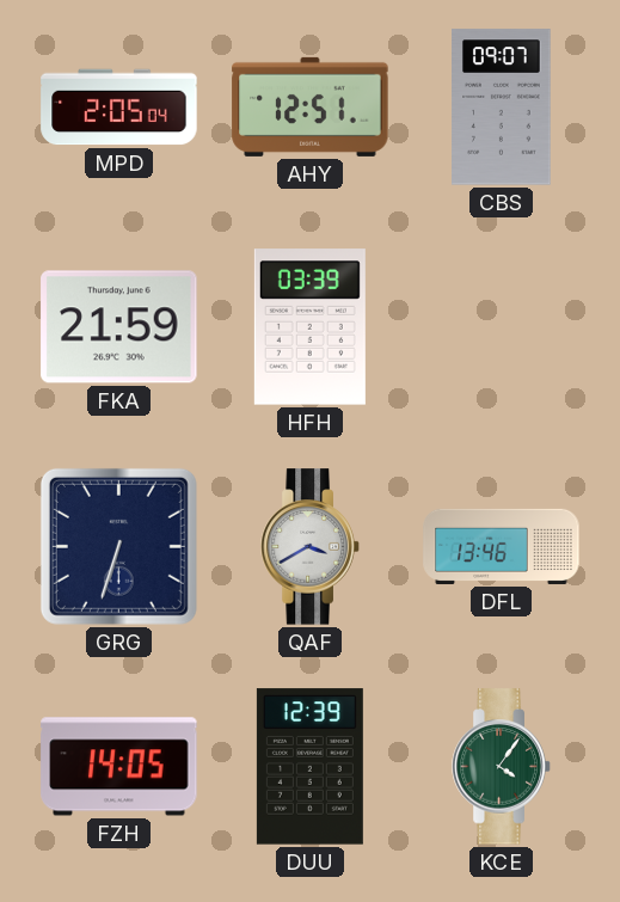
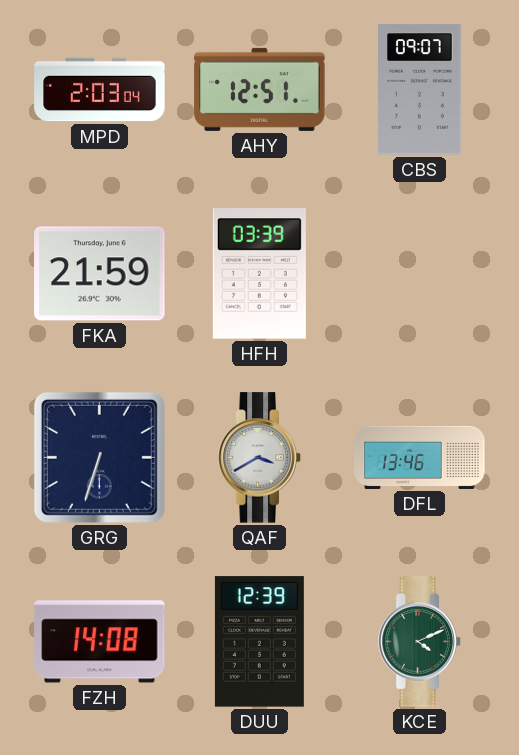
MPD: 2:05 -> 2:03
FZH: 14:05 -> 14:08
KCE: 4:06 -> 4:11
